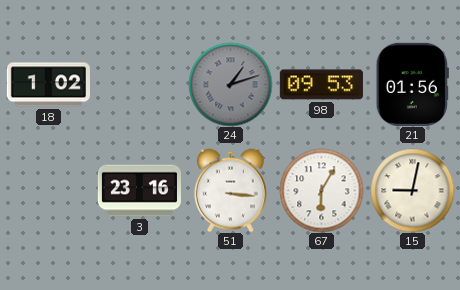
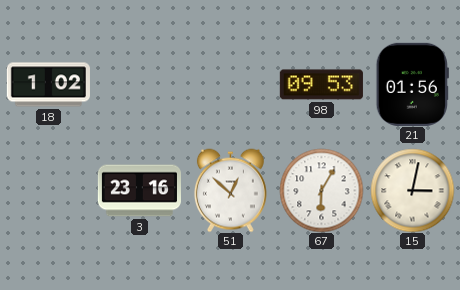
24: 1:12 -> none
51: 3:16 -> 12:52
15: 9:02 -> 3:02
